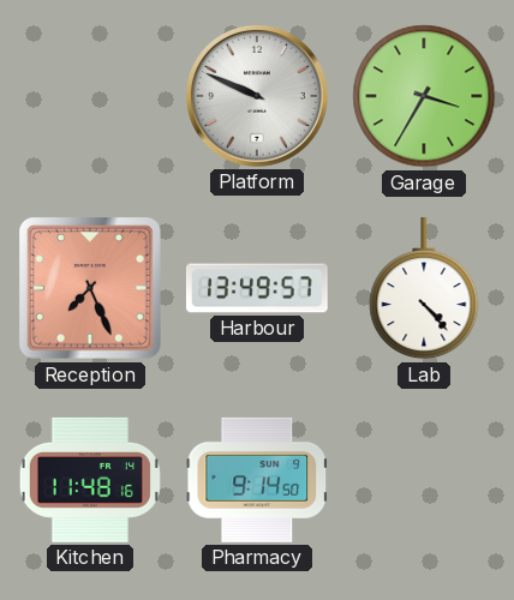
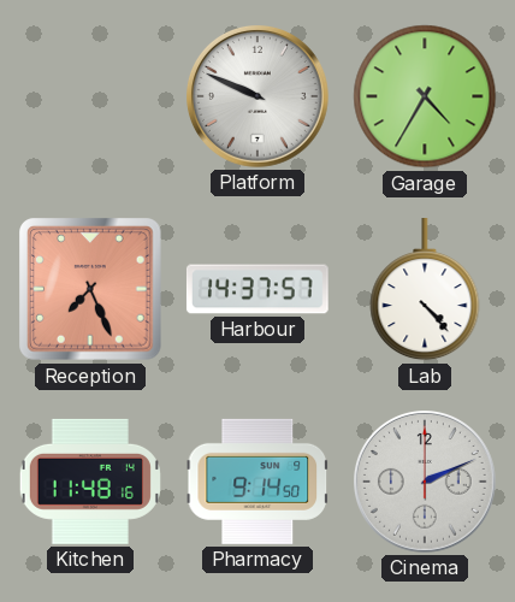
Garage: 3:35 -> 4:35
Harbour: 13:49 -> 14:37
Cinema: none -> 2:11
